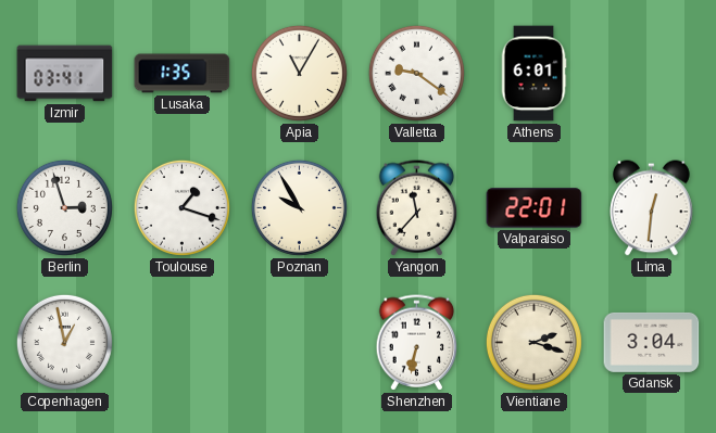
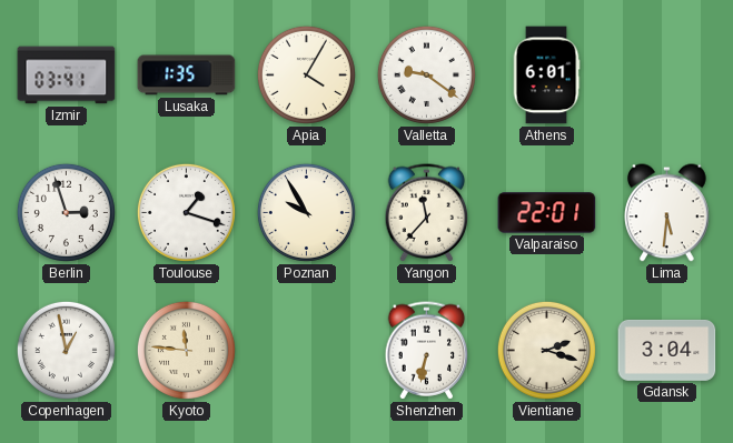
Apia: 11:05 -> 4:05
Lima: 12:31 -> 5:31
Kyoto: none -> 11:46
